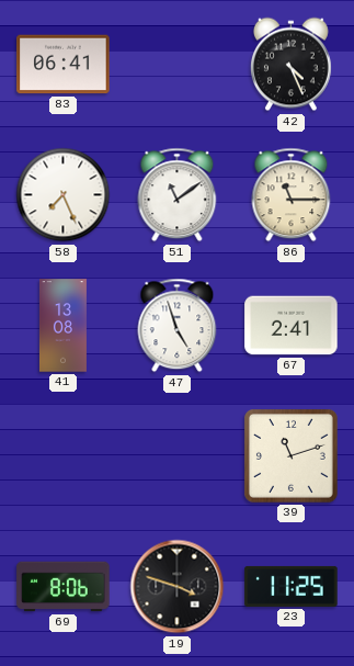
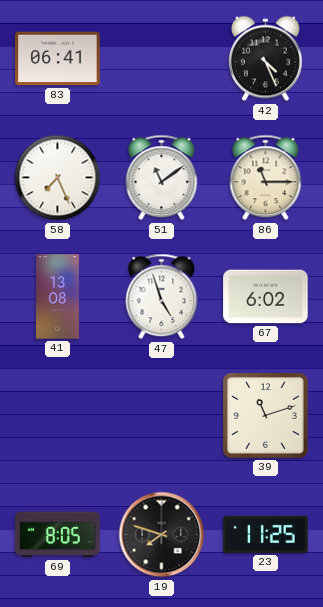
67: 2:41 -> 6:02
69: 8:06 -> 8:05
19: 3:48 -> 7:48
